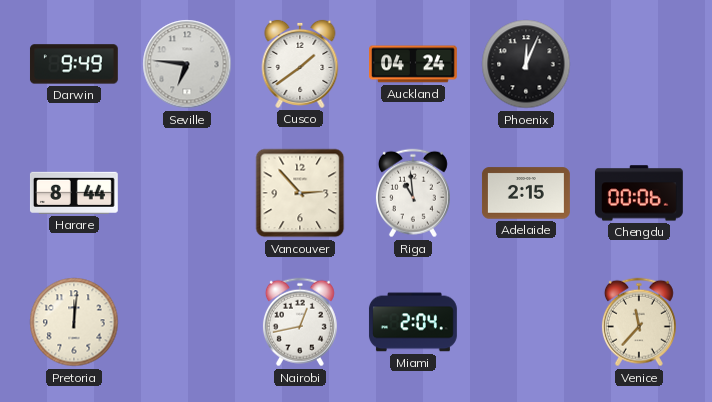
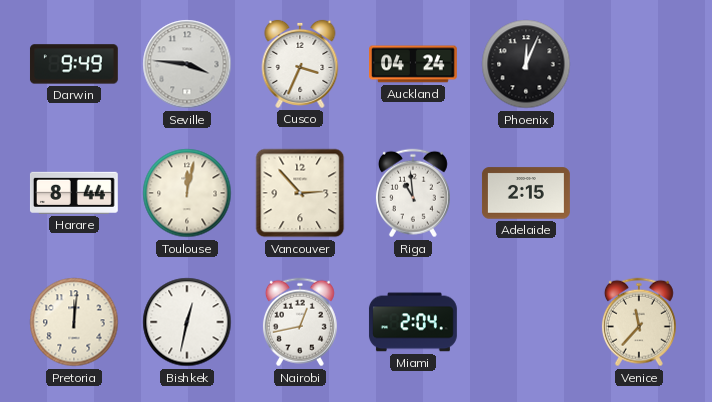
Seville: 6:46 -> 3:46
Cusco: 1:39 -> 3:34
Toulouse: none -> 12:02
Chengdu: 00:06 -> none
Bishkek: none -> 12:32
